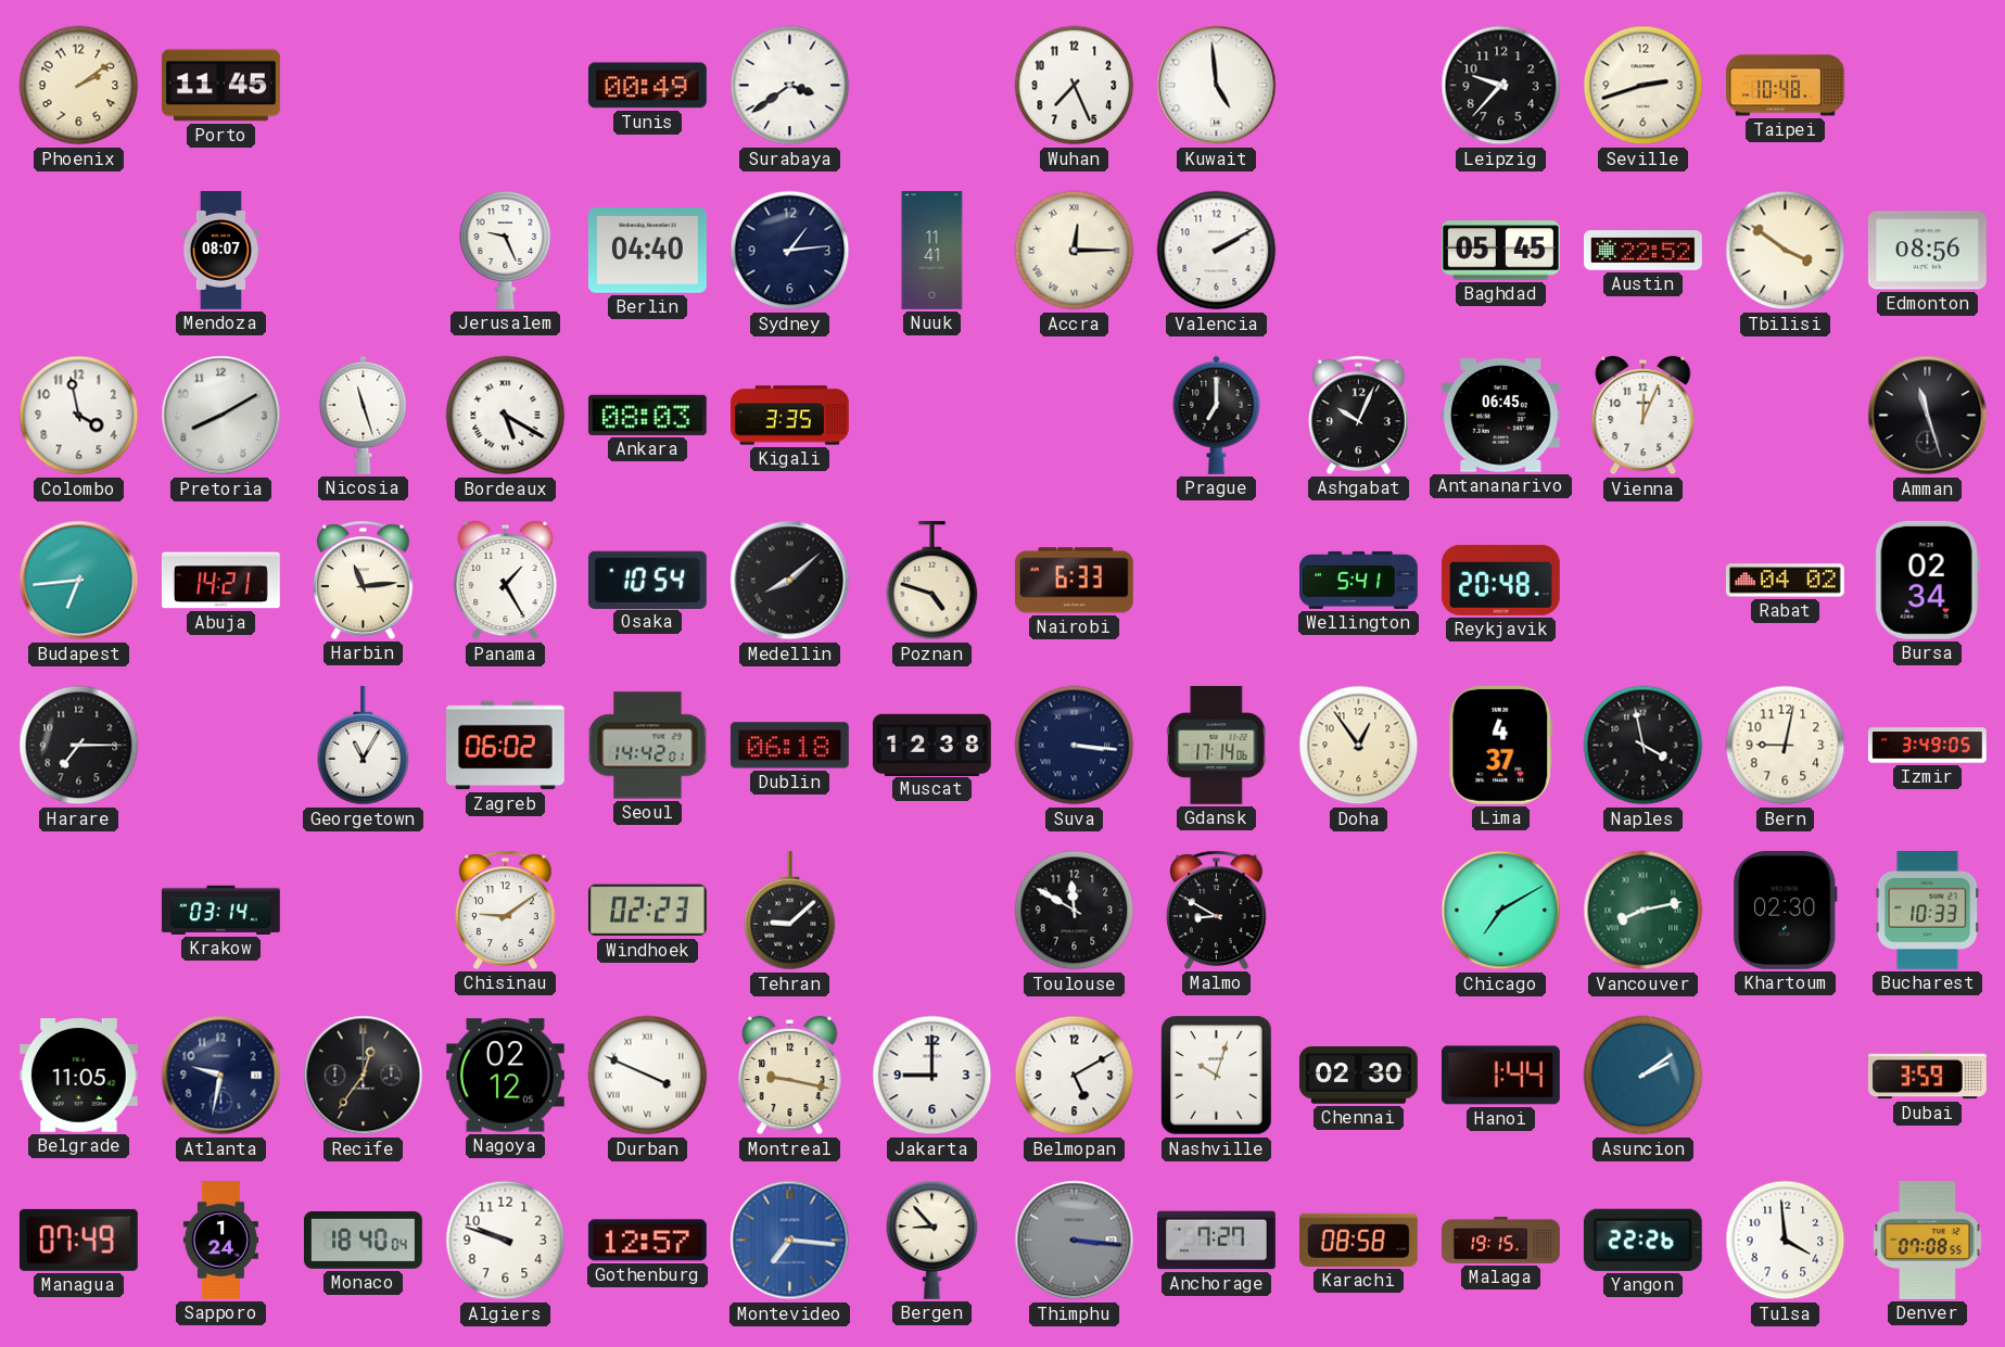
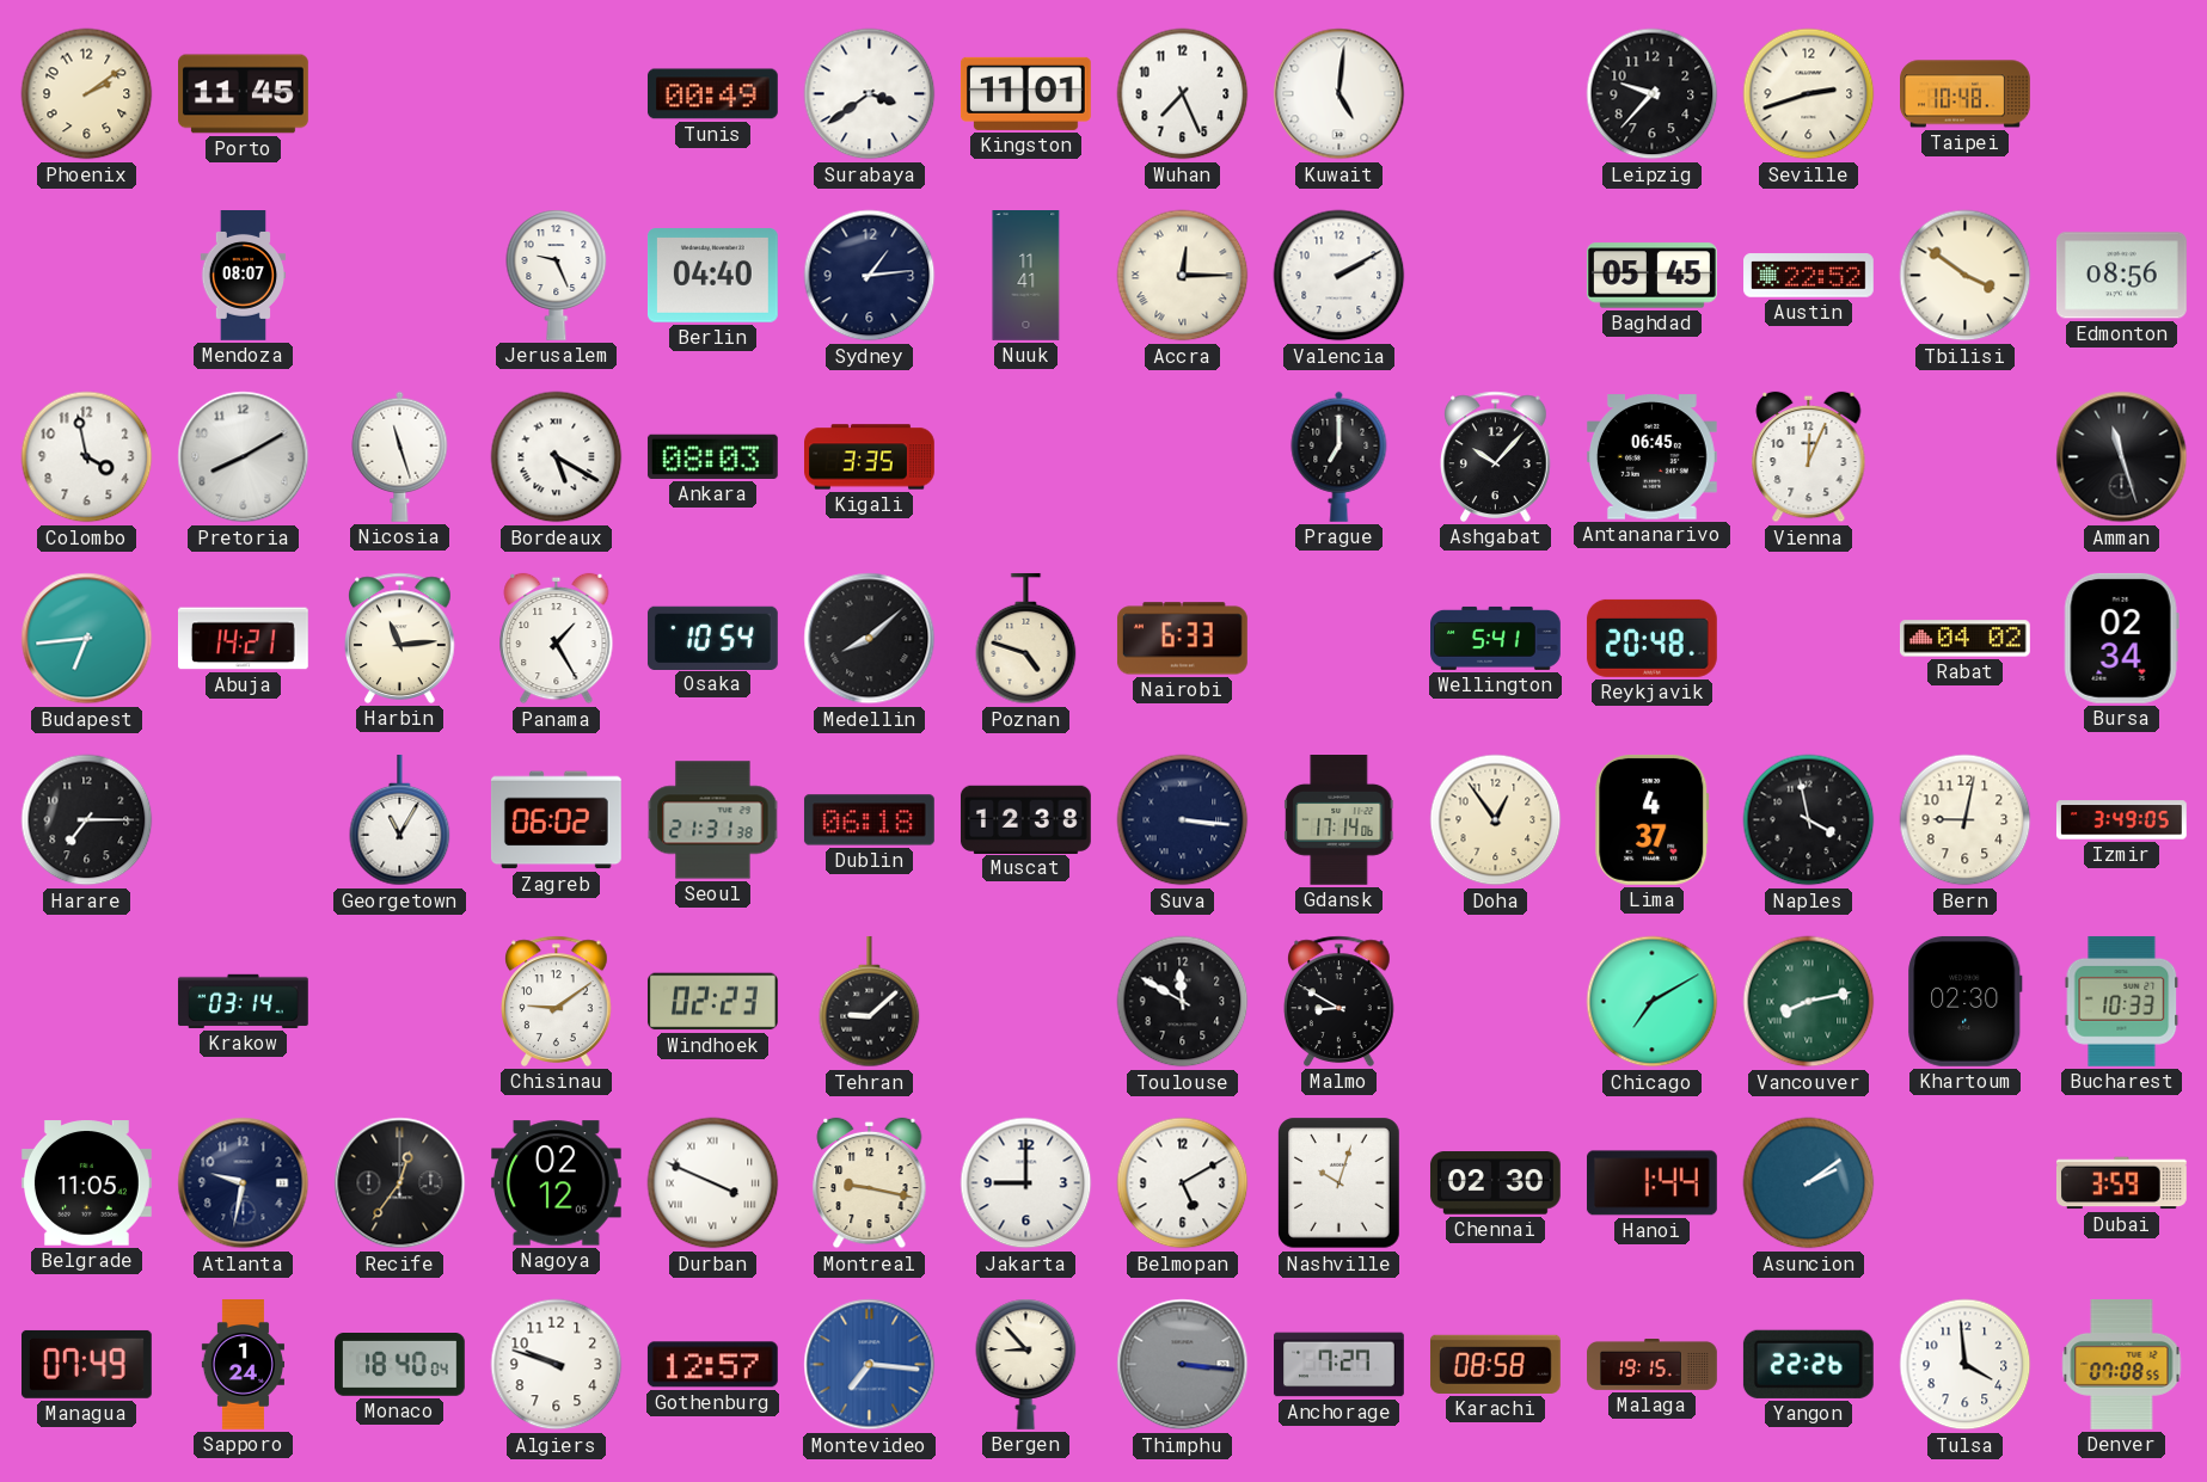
Kingston: none -> 11:01
Kuwait: 4:59 -> 5:01
Ashgabat: 10:04 -> 10:07
Seoul: 14:42 -> 21:31
